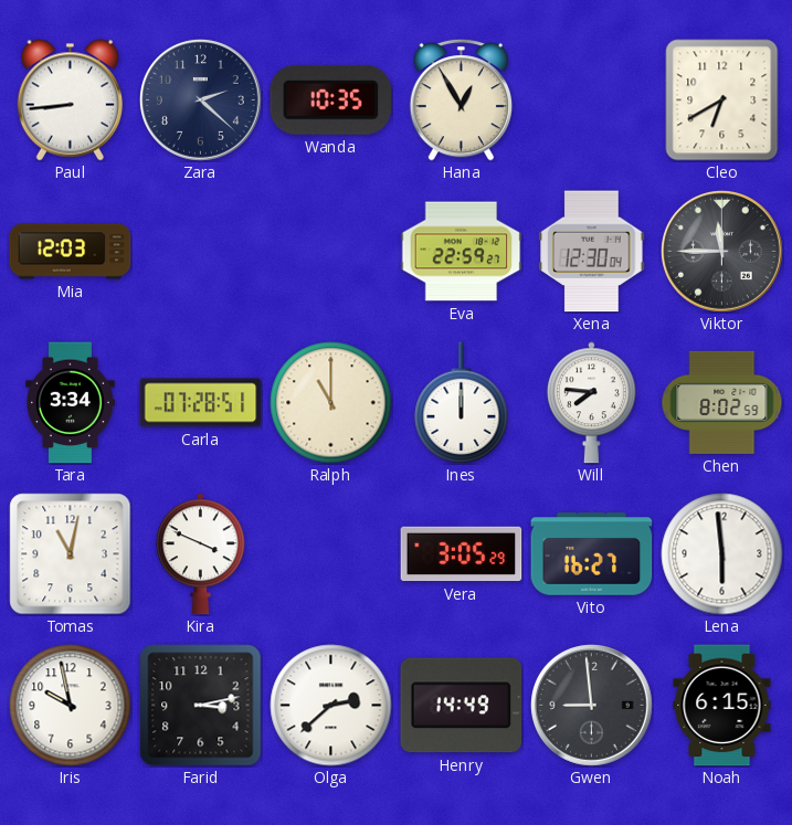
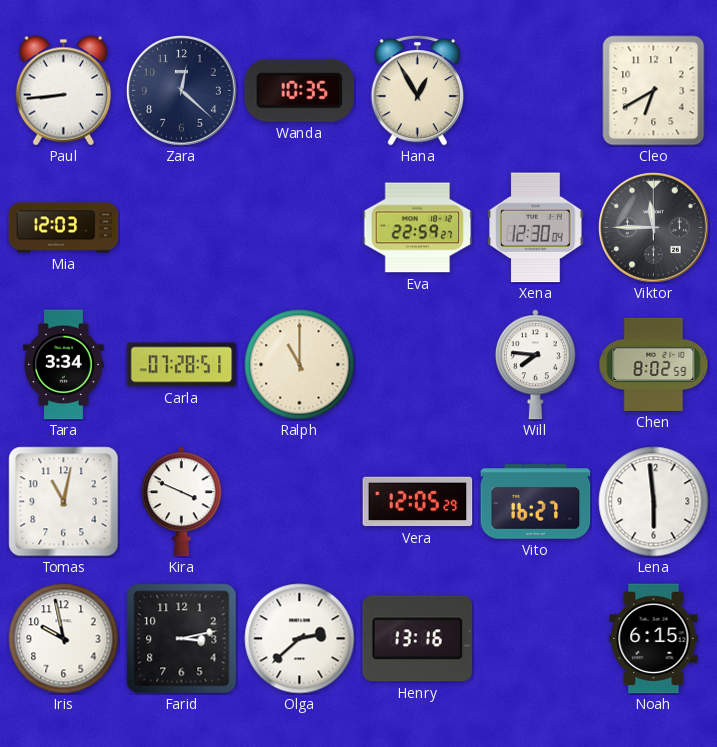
Zara: 2:22 -> 12:22
Ines: 12:00 -> none
Vera: 3:05 -> 12:05
Henry: 14:49 -> 13:16
Gwen: 8:59 -> none
